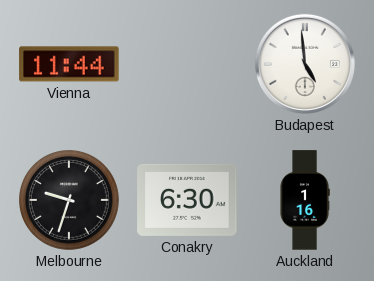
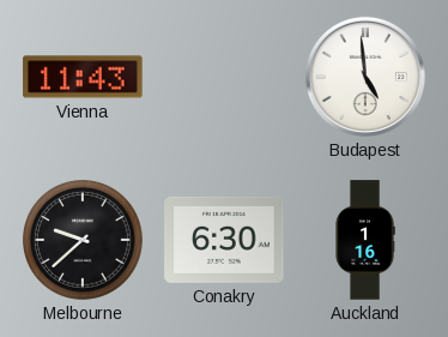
Vienna: 11:44 -> 11:43
Melbourne: 9:33 -> 9:38
